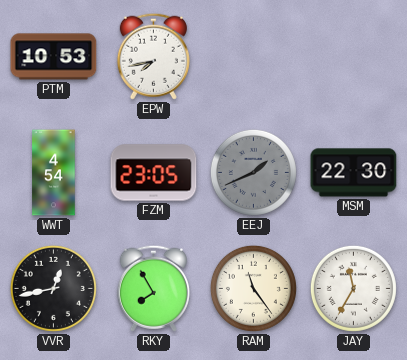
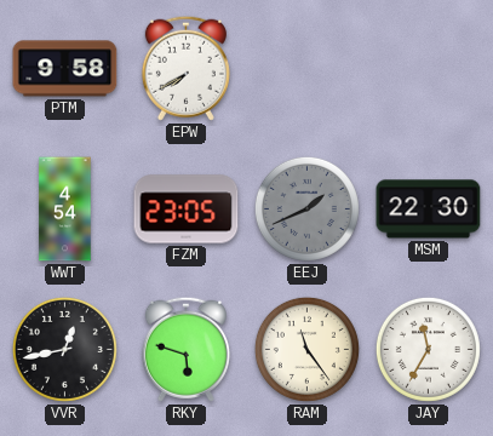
PTM: 10:53 -> 9:58
EPW: 7:43 -> 7:40
RKY: 7:55 -> 5:48
